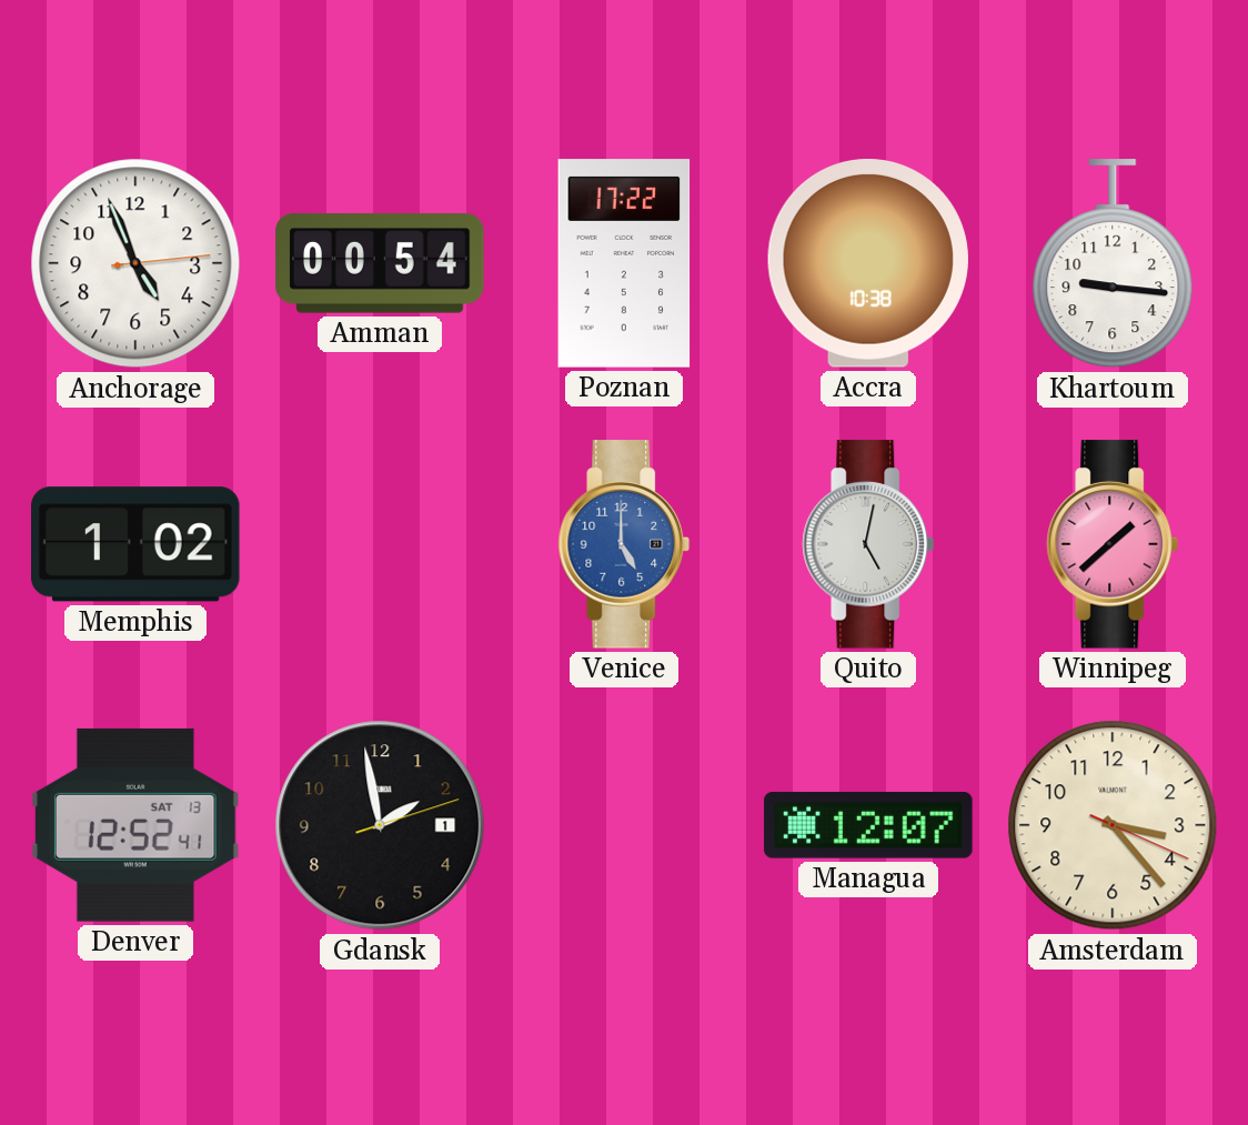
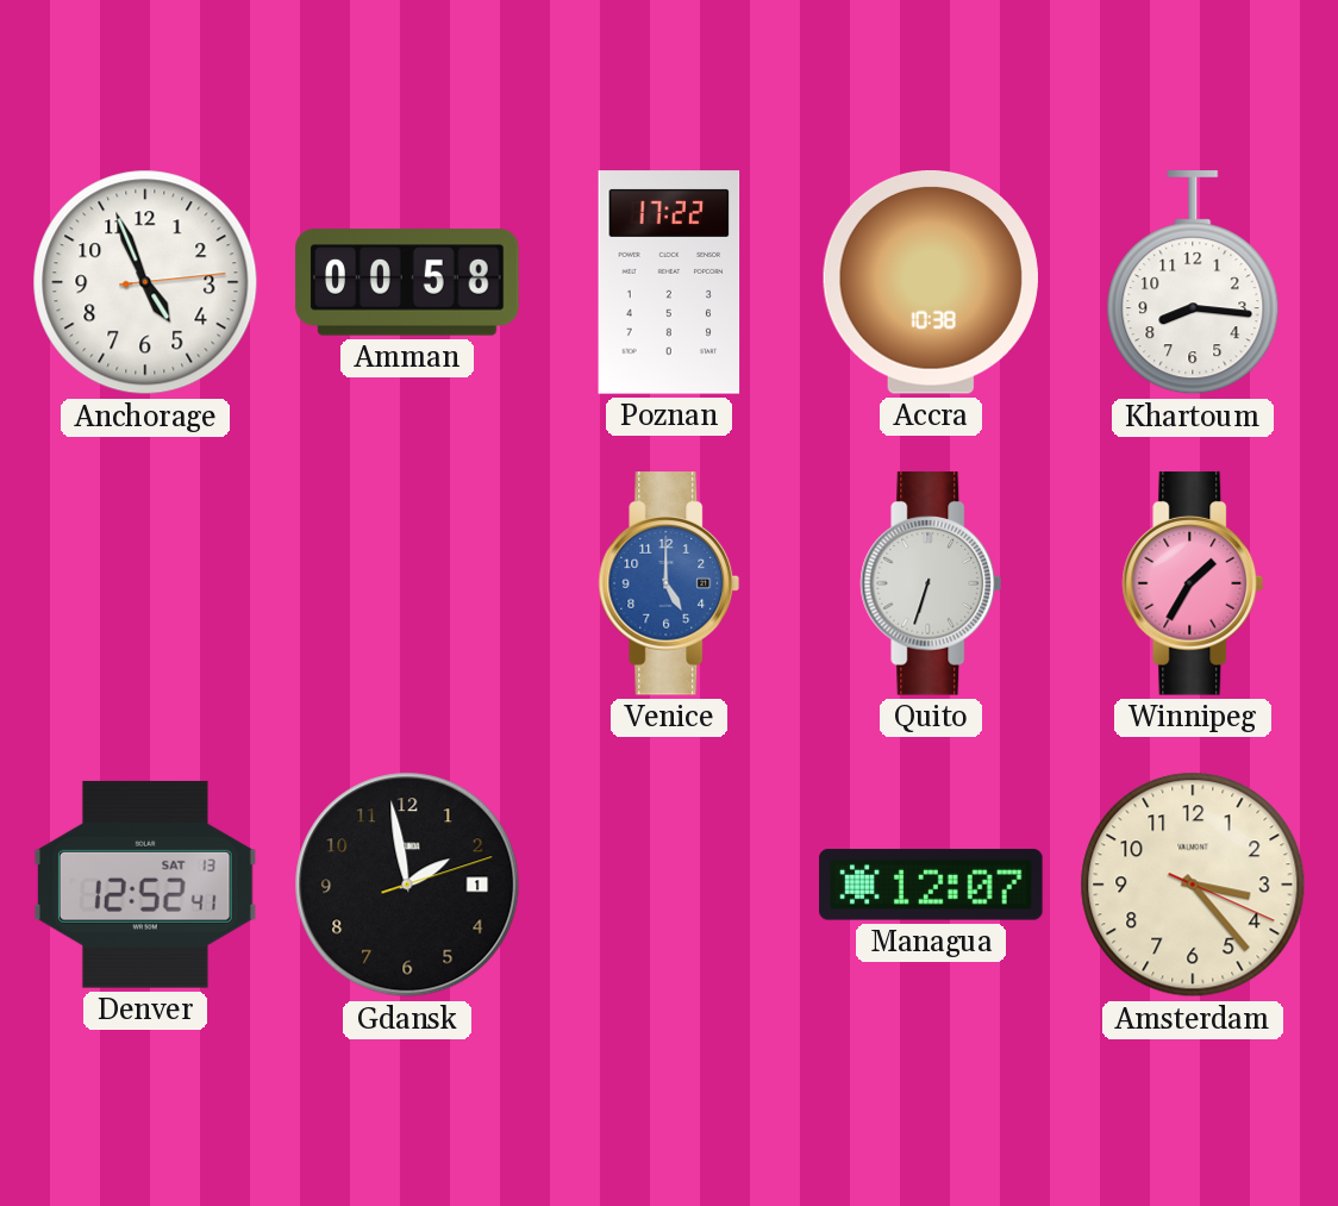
Amman: 00:54 -> 00:58
Khartoum: 9:16 -> 8:16
Memphis: 1:02 -> none
Quito: 5:02 -> 6:33
Winnipeg: 1:38 -> 1:35
